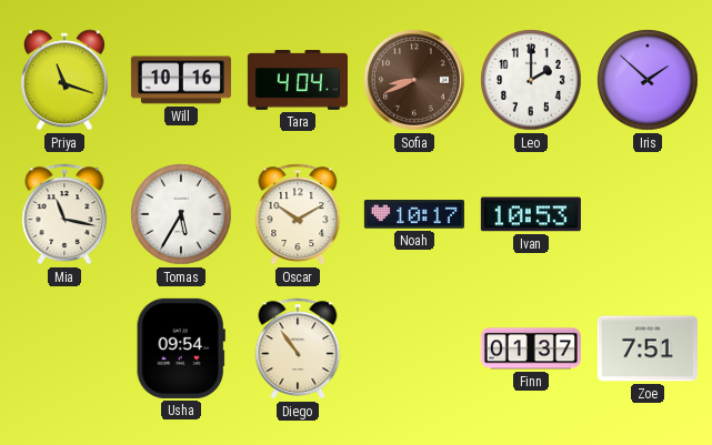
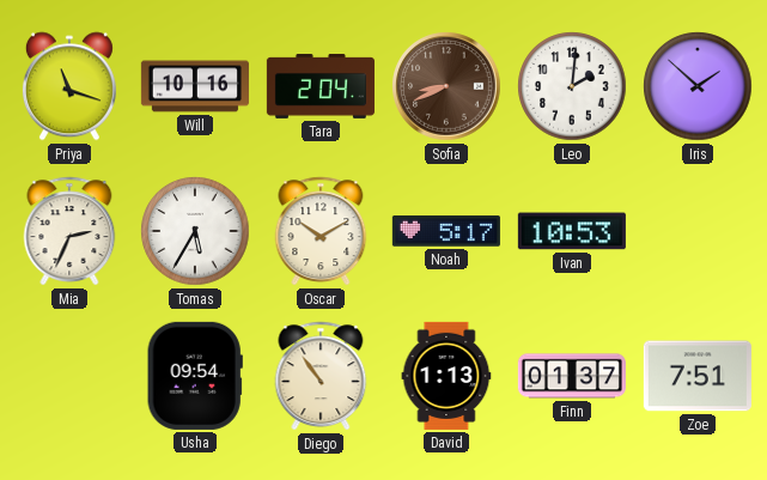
Tara: 4:04 -> 2:04
Leo: 2:00 -> 2:01
Mia: 11:17 -> 2:34
Noah: 10:17 -> 5:17
David: none -> 1:13
